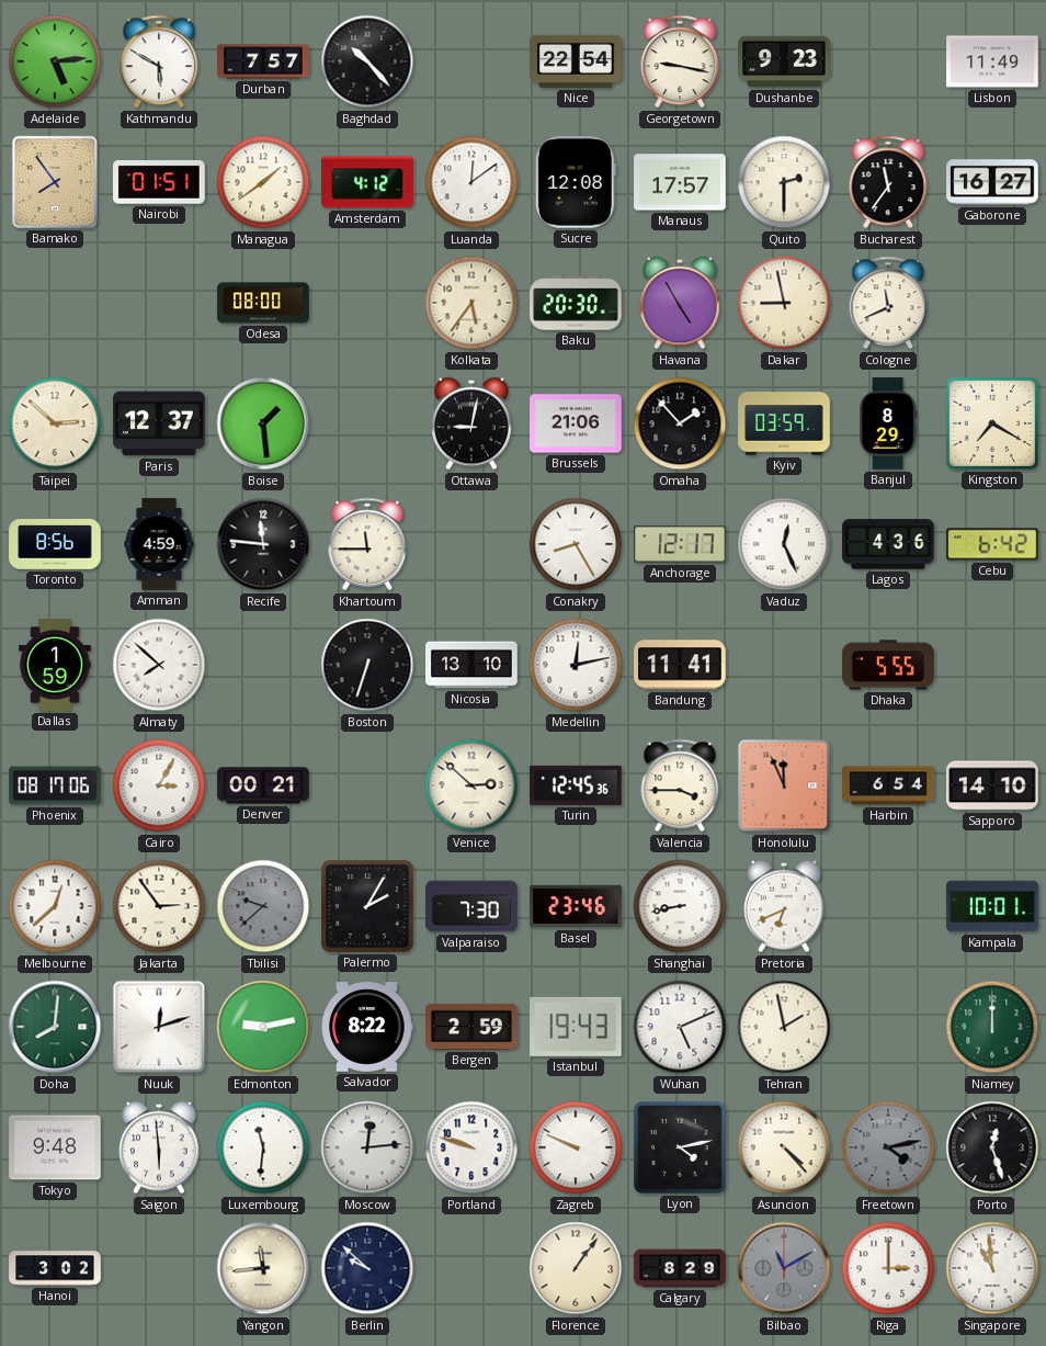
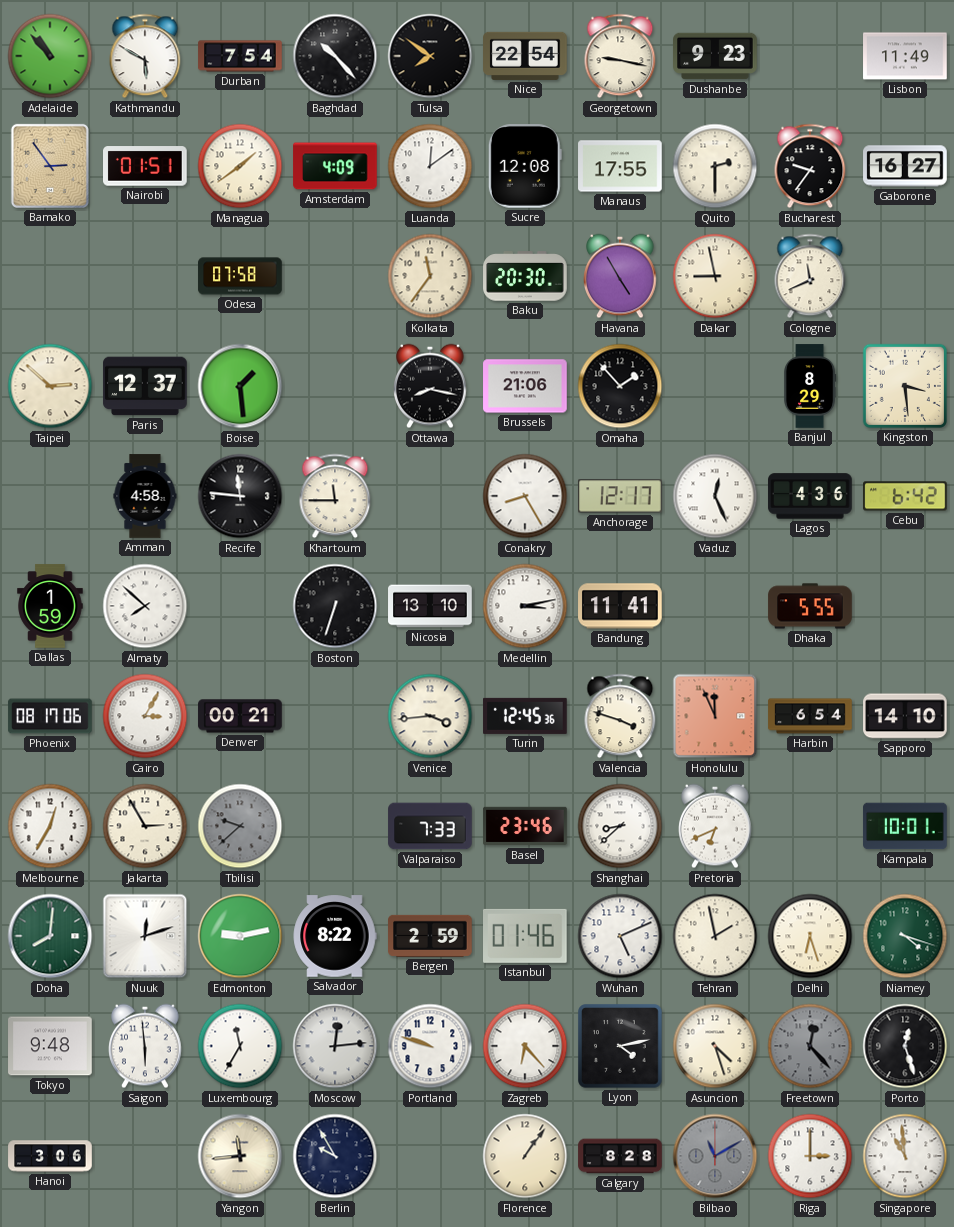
Adelaide: 5:14 -> 10:53
Durban: 7:57 -> 7:54
Tulsa: none -> 7:51
Bamako: 7:54 -> 2:54
Amsterdam: 4:12 -> 4:09
Manaus: 17:57 -> 17:55
Bucharest: 11:36 -> 9:36
Odesa: 08:00 -> 07:58
Kolkata: 5:36 -> 11:36
Ottawa: 9:02 -> 8:17
Kyiv: 03:59 -> none
Kingston: 7:20 -> 3:29
Toronto: 8:56 -> none
Amman: 4:59 -> 4:58
Medellin: 12:13 -> 3:13
Venice: 2:52 -> 3:44
Valencia: 3:45 -> 3:48
Melbourne: 12:38 -> 12:35
Jakarta: 2:54 -> 2:55
Palermo: 2:05 -> none
Valparaiso: 7:30 -> 7:33
Shanghai: 8:43 -> 8:38
Istanbul: 19:43 -> 01:46
Delhi: none -> 6:27
Niamey: 12:00 -> 4:18
Luxembourg: 11:31 -> 11:35
Zagreb: 9:49 -> 6:23
Asuncion: 4:23 -> 4:27
Freetown: 4:13 -> 12:23
Hanoi: 3:02 -> 3:06
Berlin: 9:52 -> 9:55
Calgary: 8:29 -> 8:28
